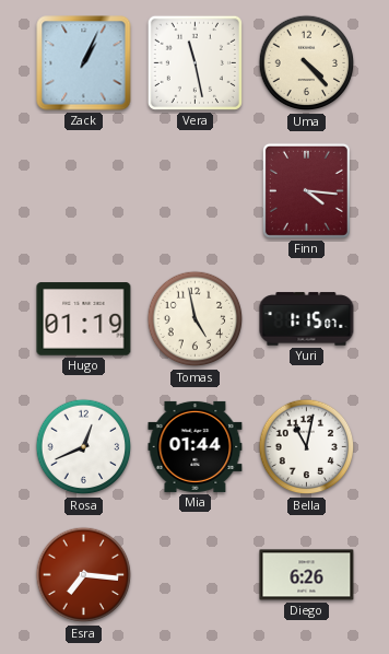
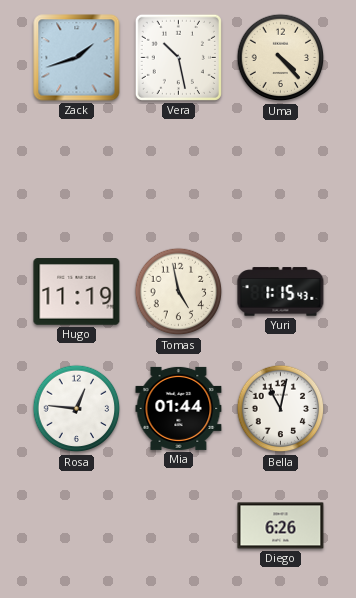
Zack: 1:04 -> 1:42
Vera: 11:28 -> 10:28
Finn: 4:16 -> none
Hugo: 01:19 -> 11:19
Yuri: 1:15:07 -> 1:15:43
Rosa: 12:41 -> 12:46
Esra: 7:16 -> none
